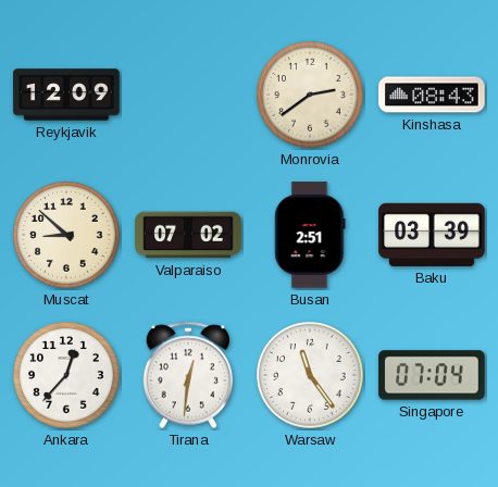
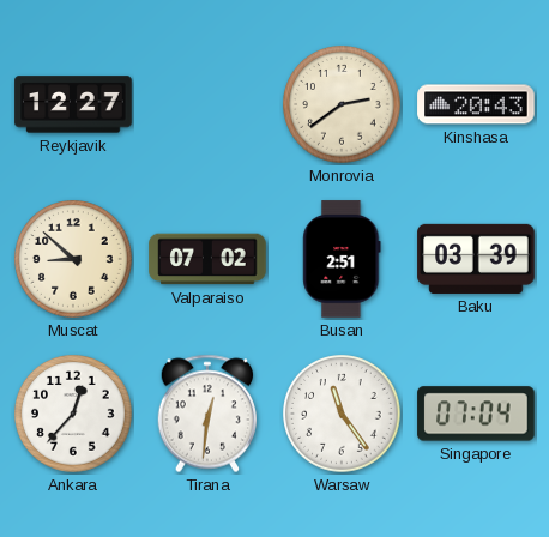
Reykjavik: 12:09 -> 12:27
Kinshasa: 08:43 -> 20:43
